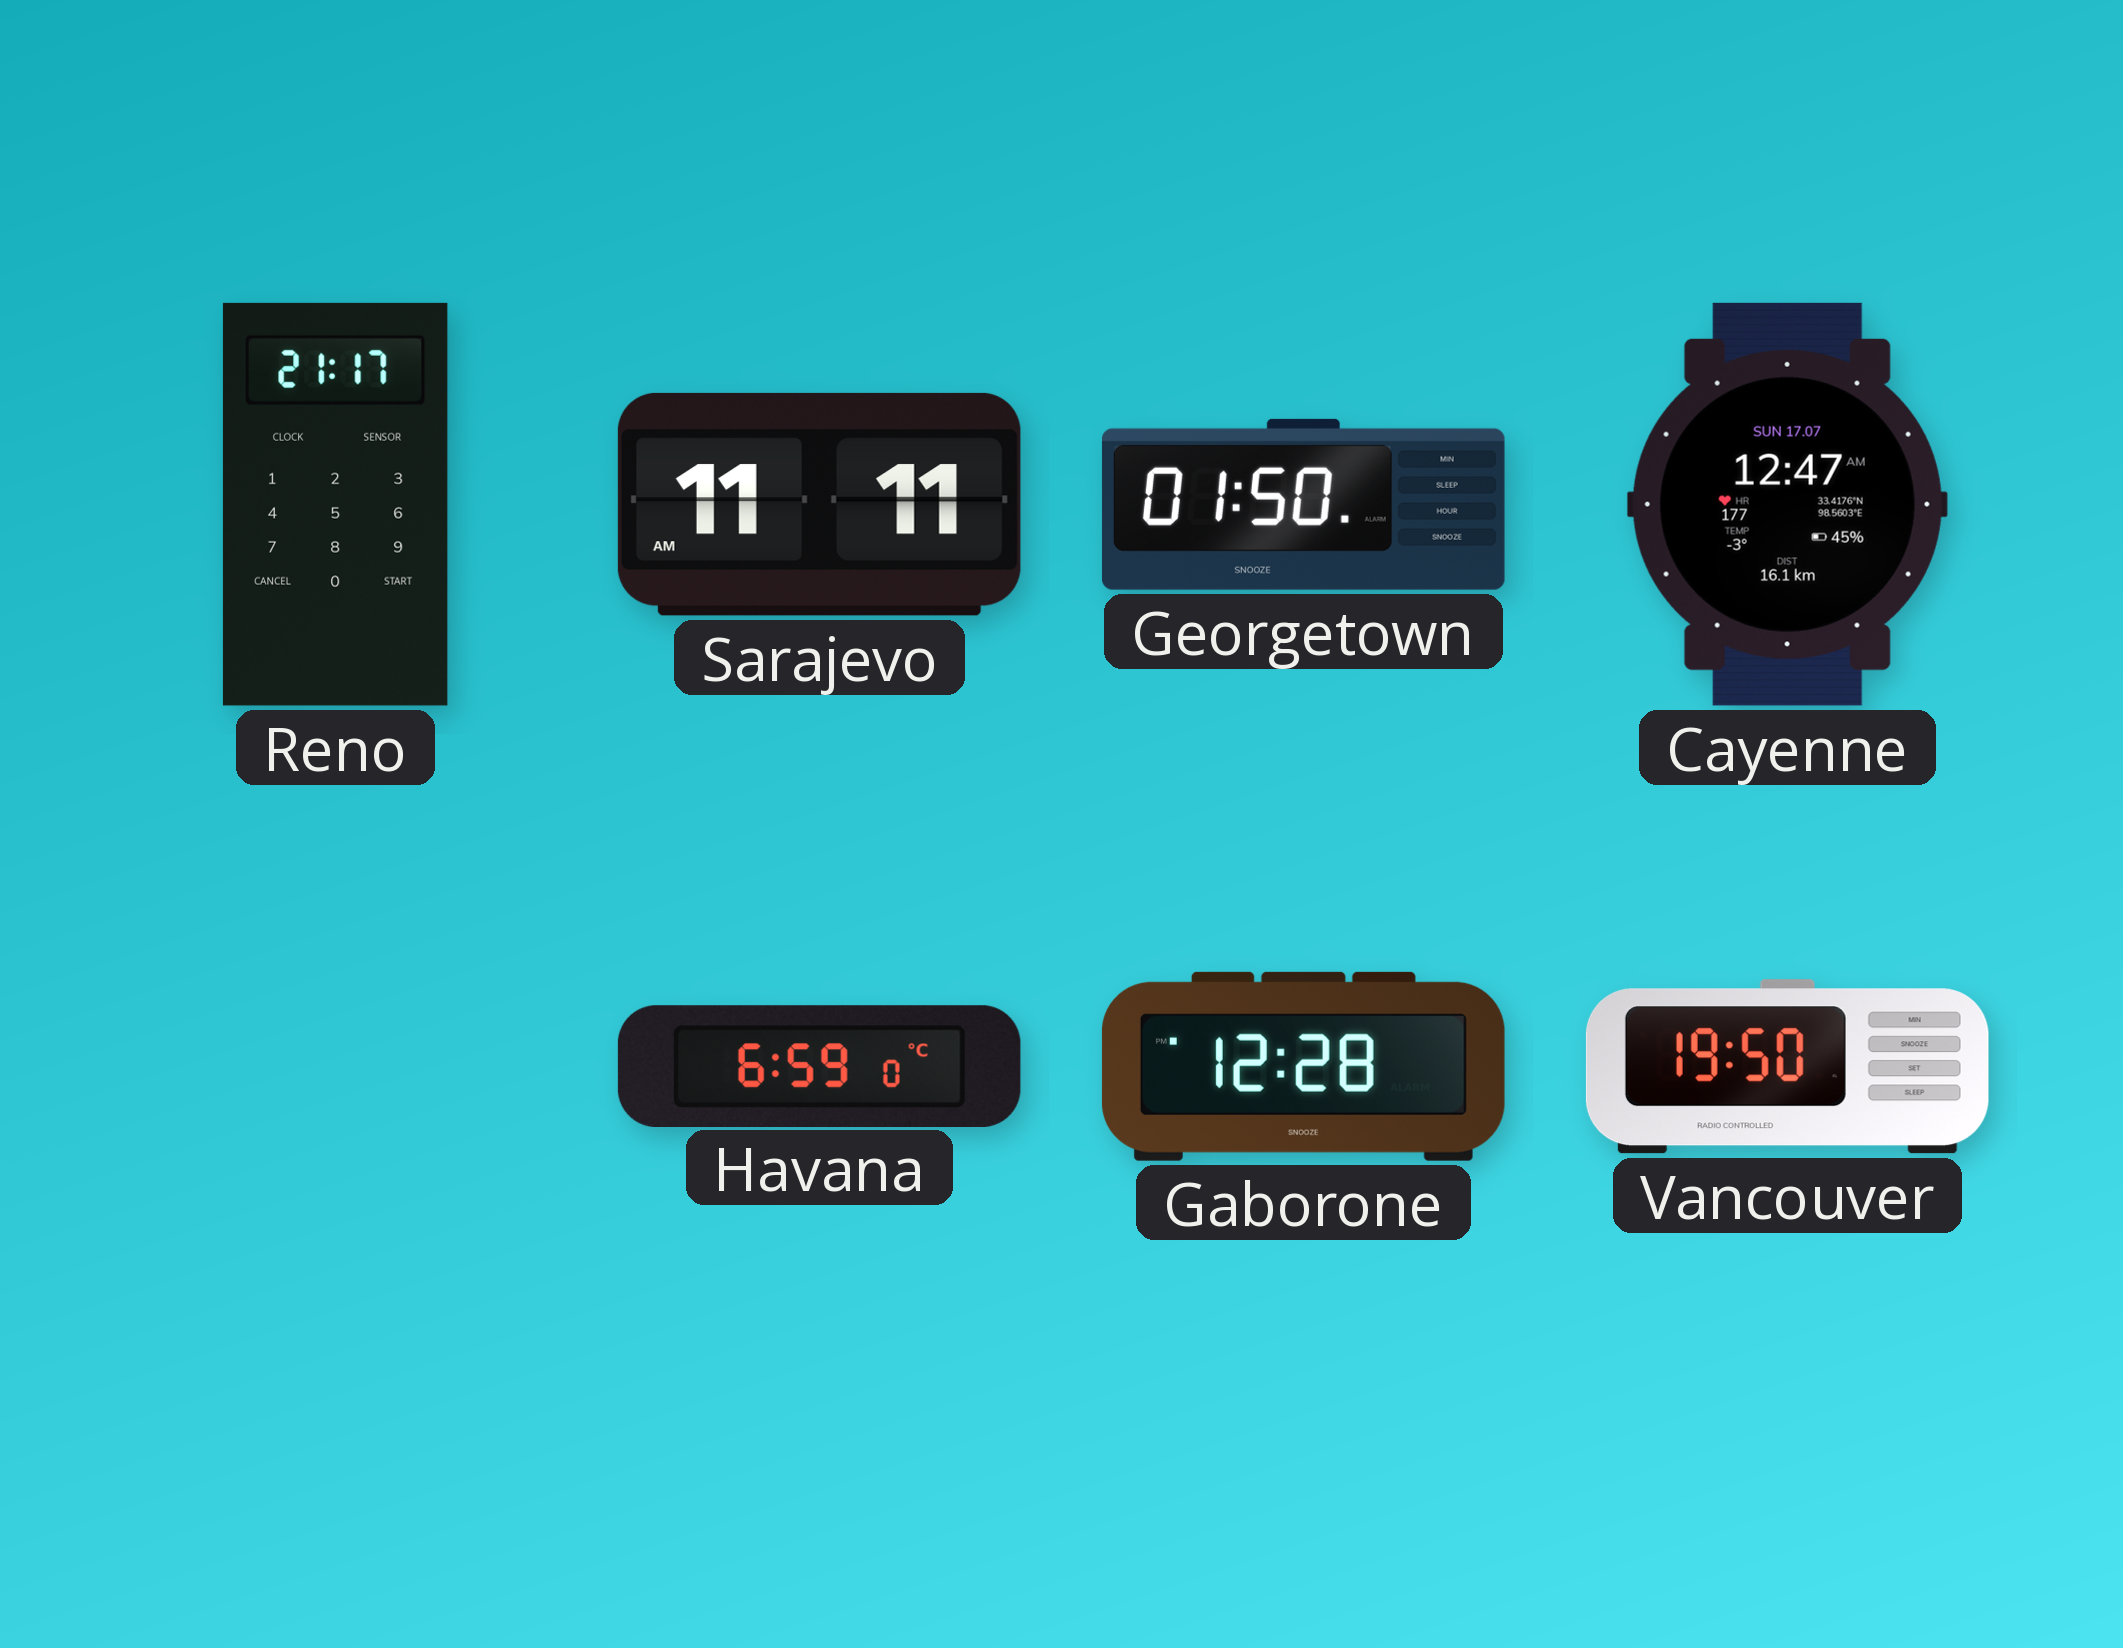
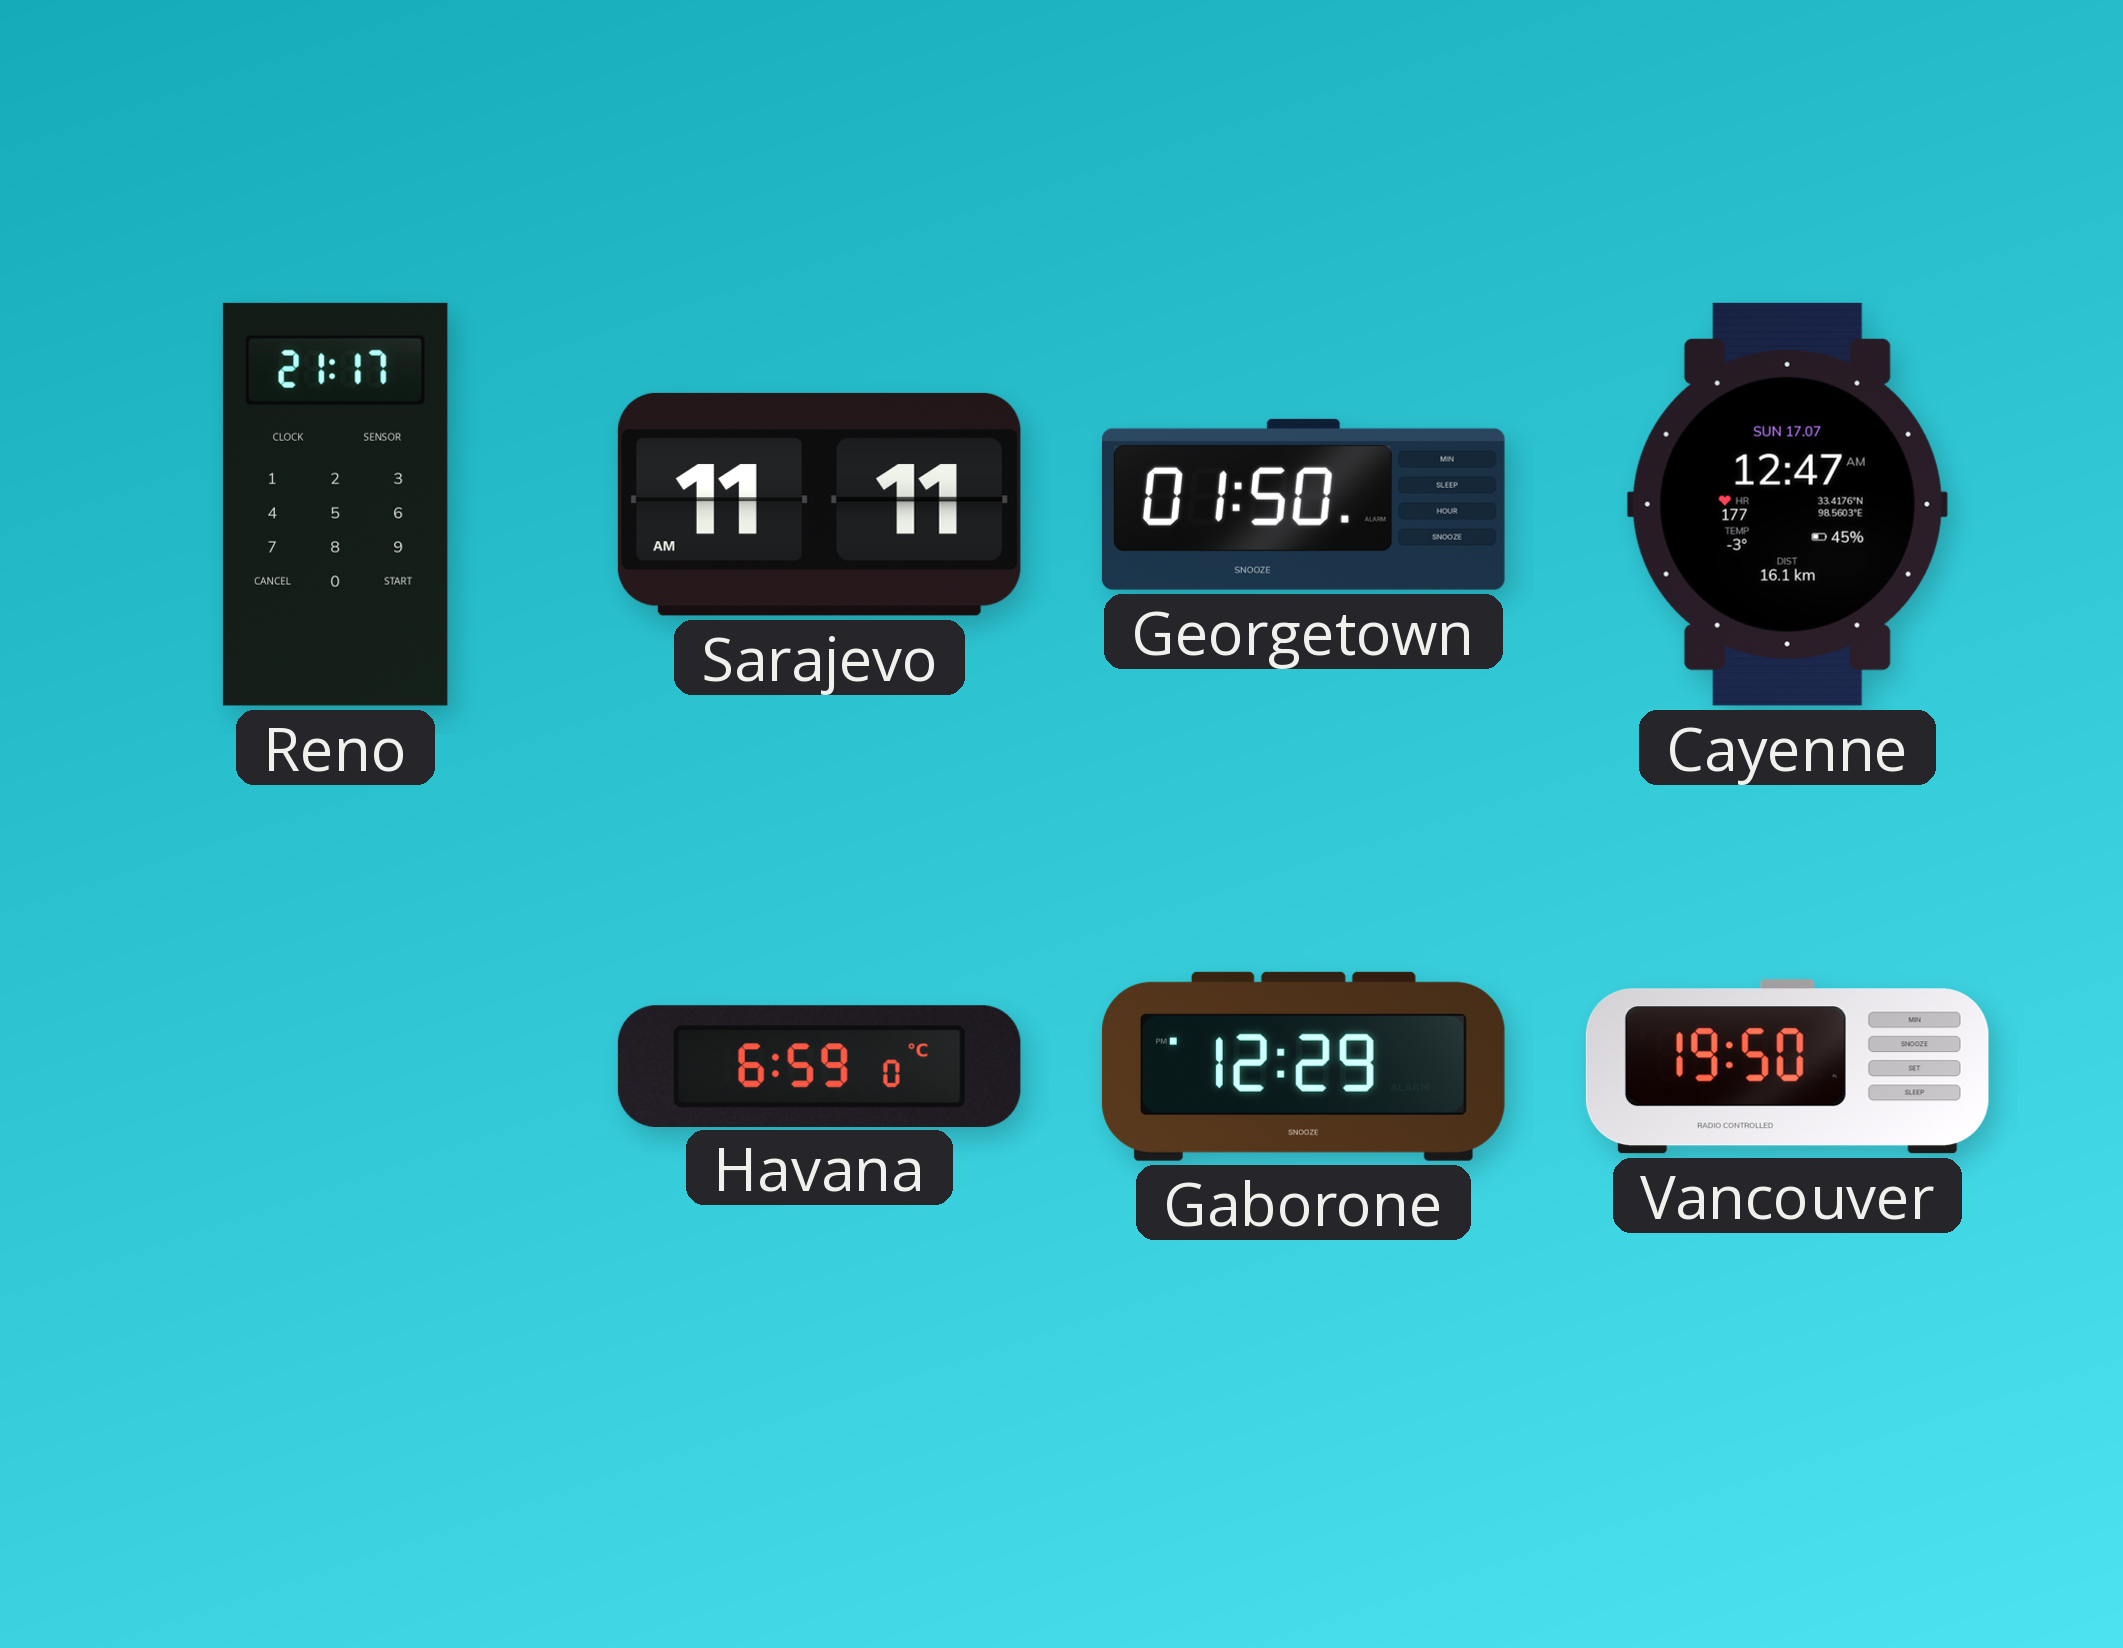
Gaborone: 12:28 -> 12:29
